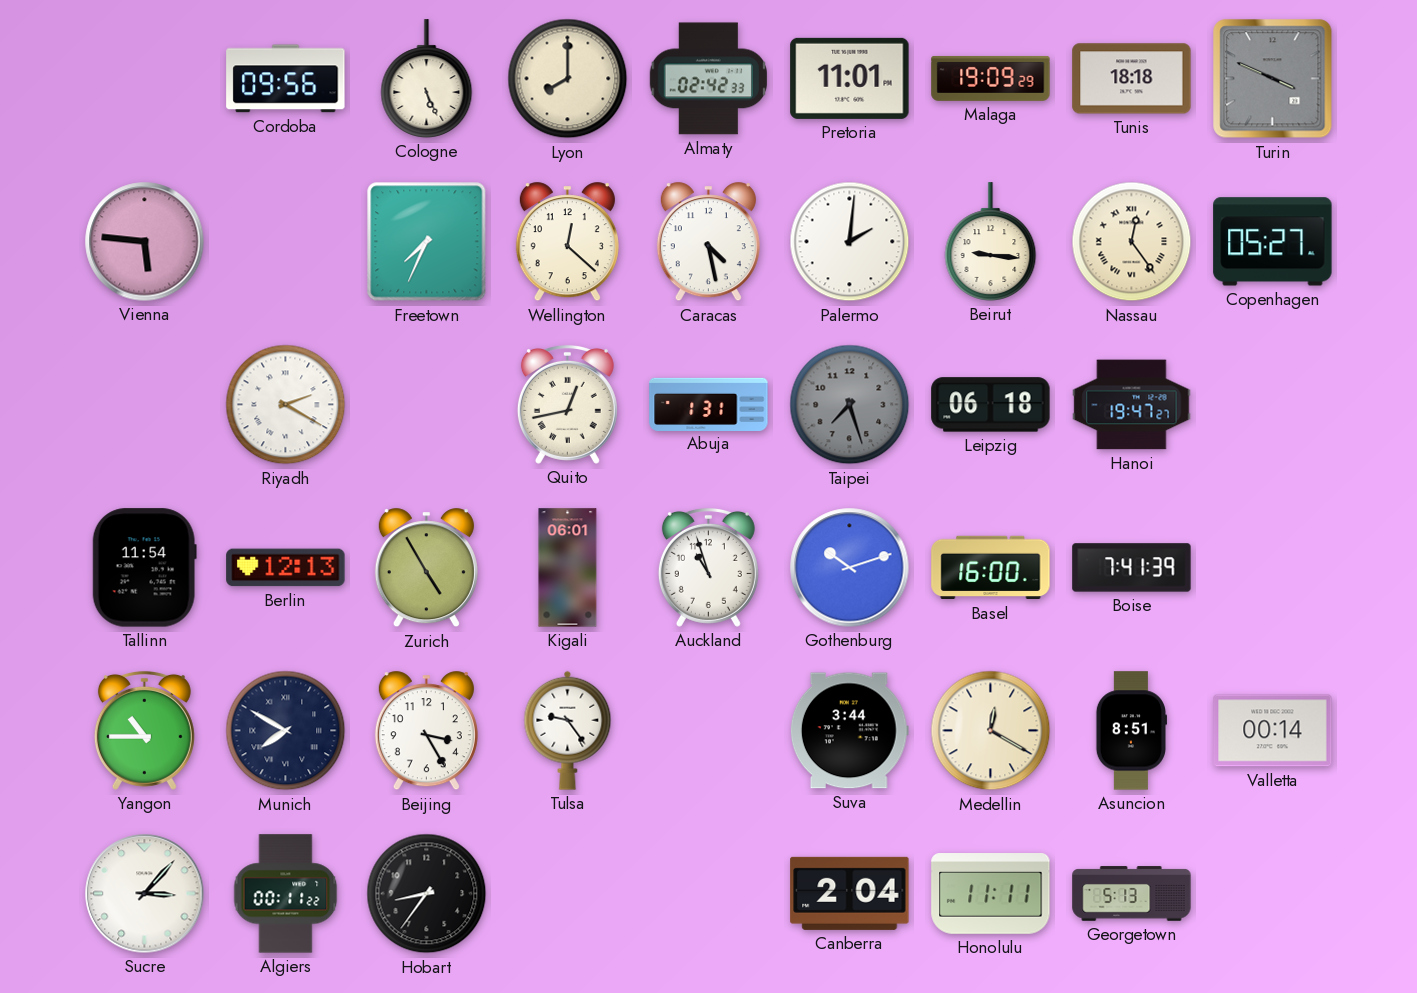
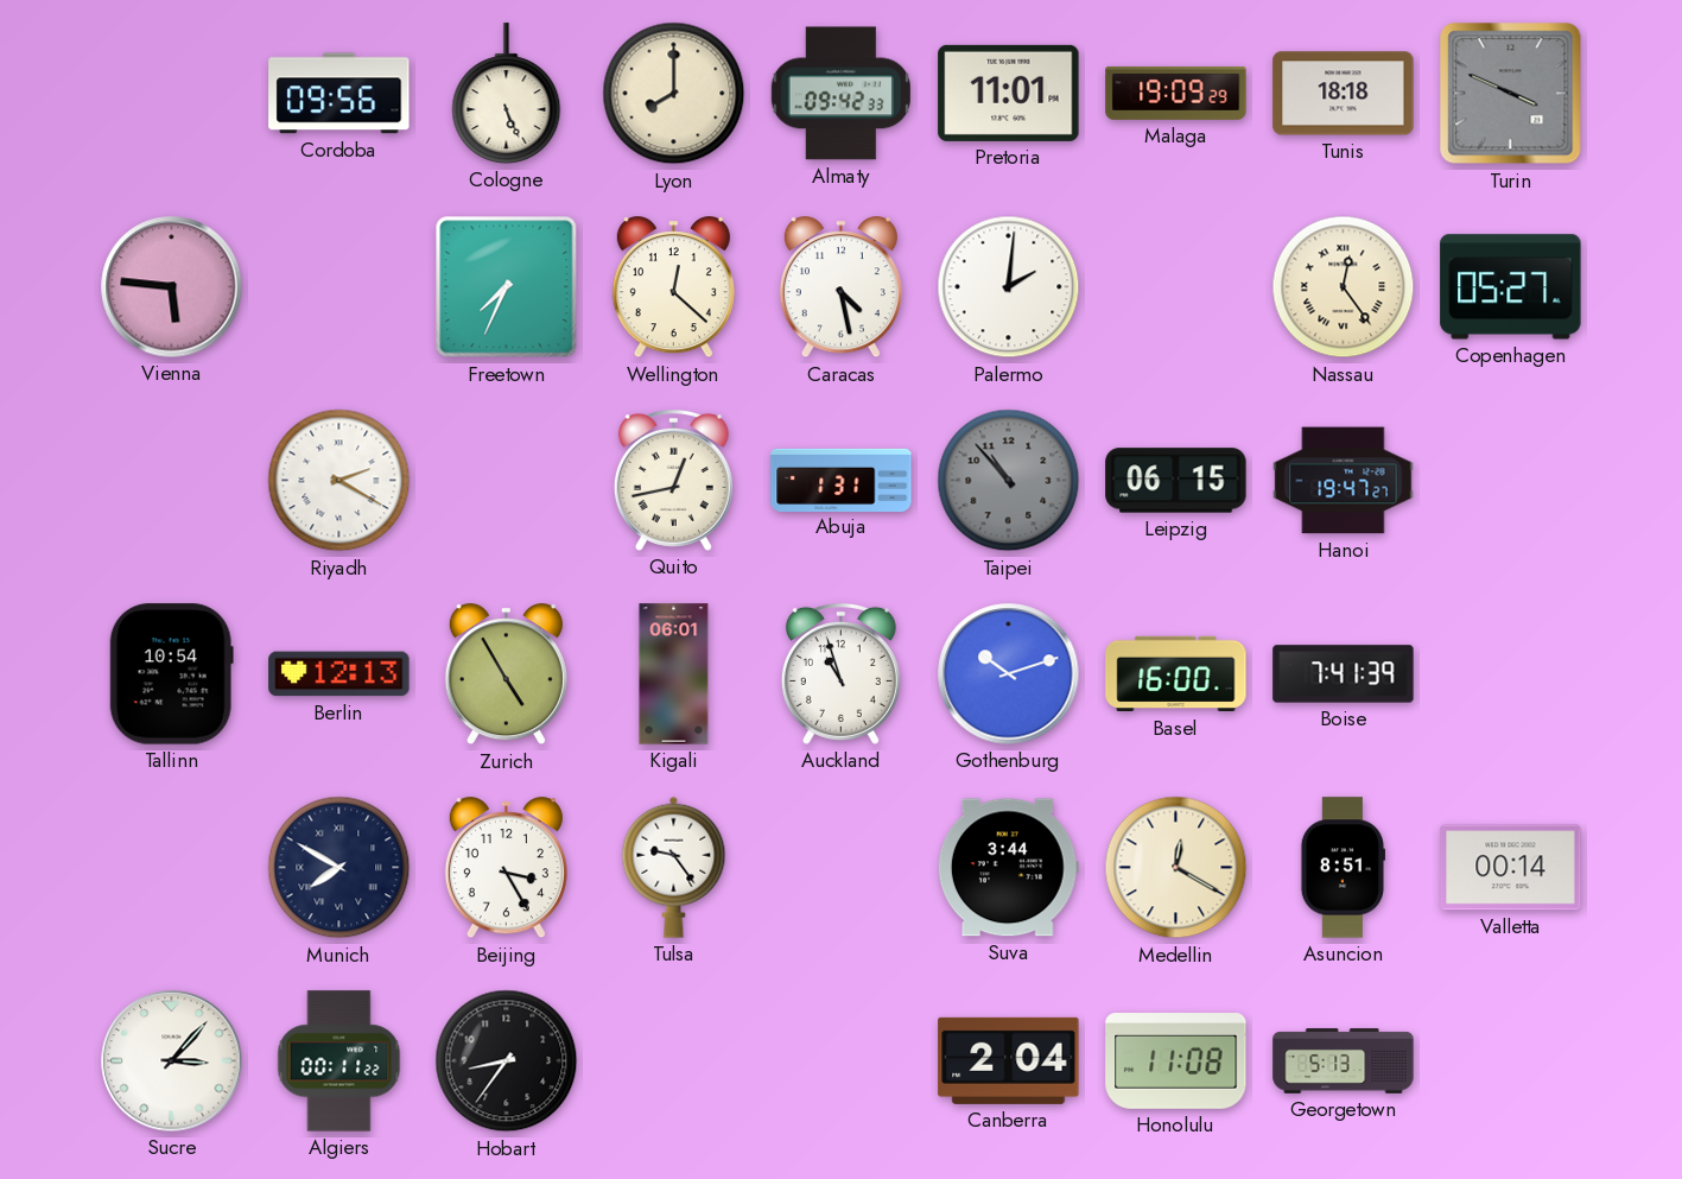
Almaty: 02:42 -> 09:42
Beirut: 9:16 -> none
Taipei: 7:27 -> 10:53
Leipzig: 06:18 -> 06:15
Tallinn: 11:54 -> 10:54
Yangon: 10:45 -> none
Honolulu: 11:11 -> 11:08
